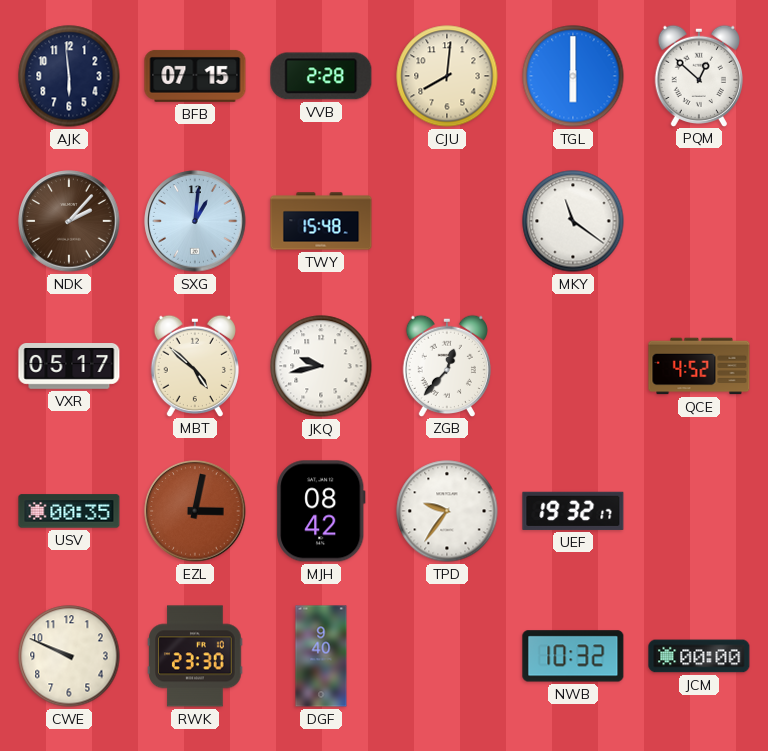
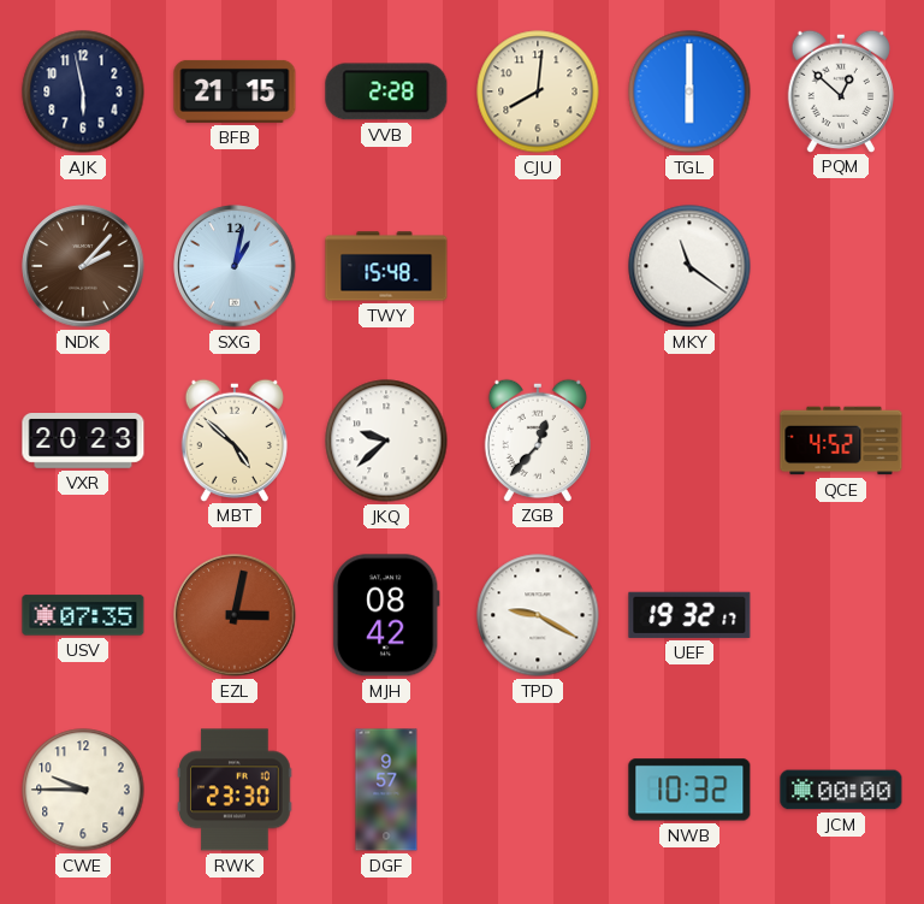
AJK: 5:59 -> 5:58
BFB: 07:15 -> 21:15
SXG: 1:01 -> 1:02
VXR: 05:17 -> 20:23
JKQ: 9:43 -> 9:38
USV: 00:35 -> 07:35
TPD: 9:36 -> 9:20
CWE: 9:49 -> 9:45
DGF: 9:40 -> 9:57
